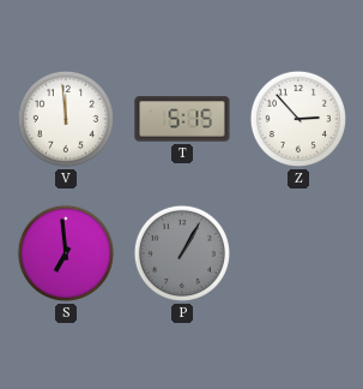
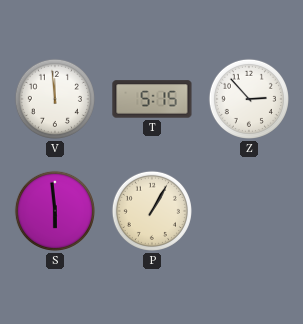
S: 6:59 -> 5:59
P dial: grey -> cream
